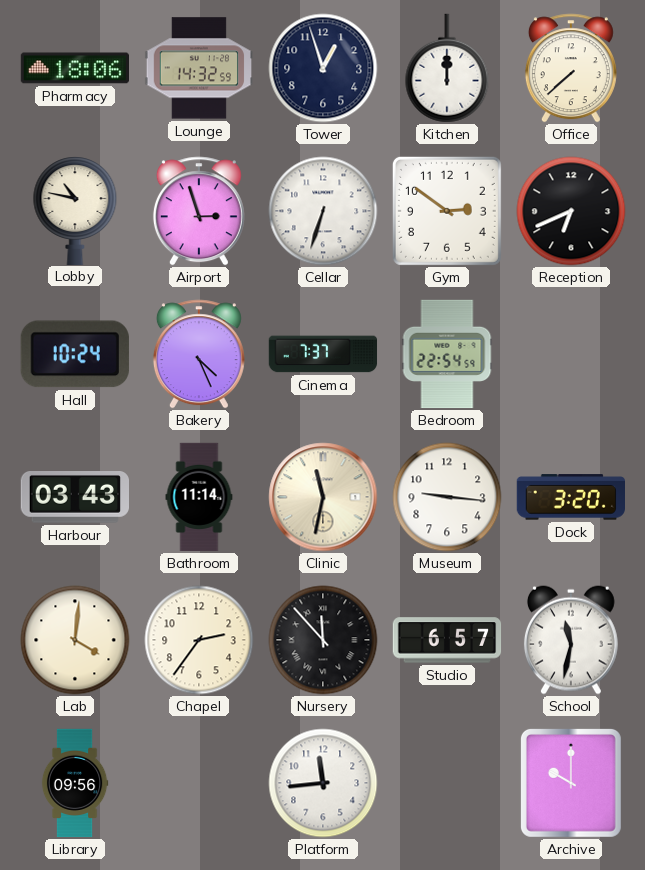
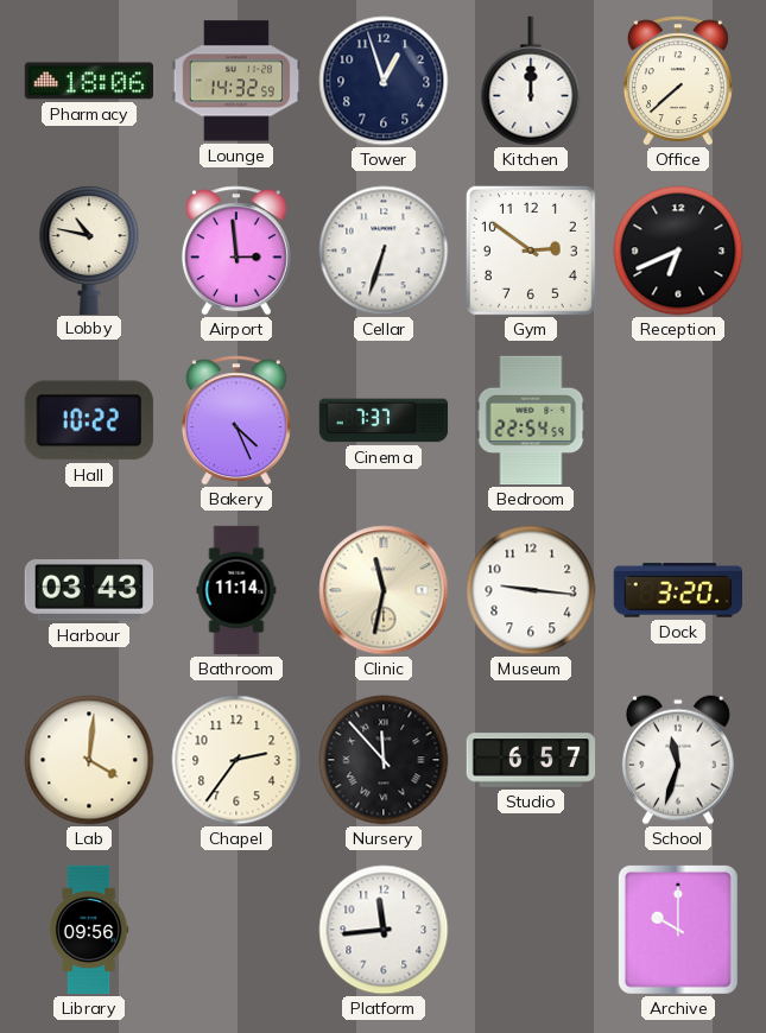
Airport: 2:57 -> 2:59
Hall: 10:24 -> 10:22
School: 11:32 -> 11:33
